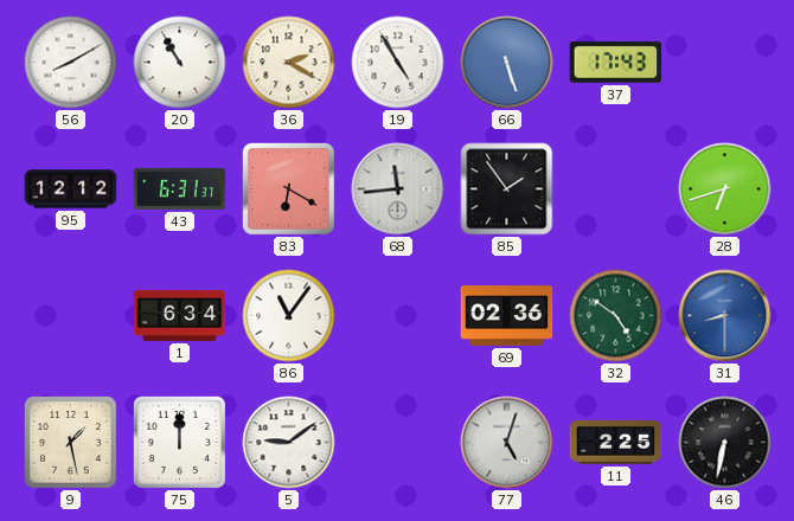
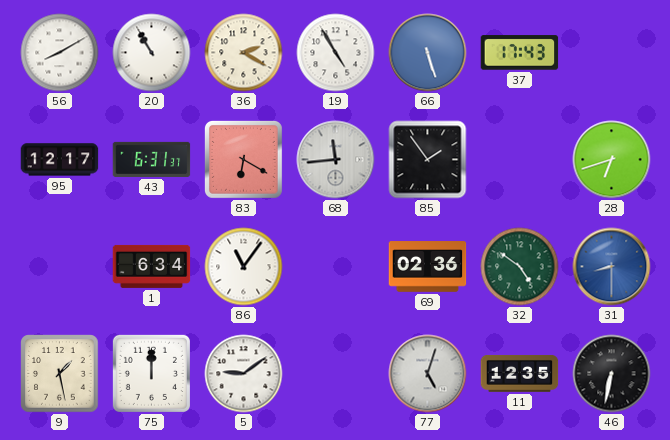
95: 12:12 -> 12:17
11: 2:25 -> 12:35
